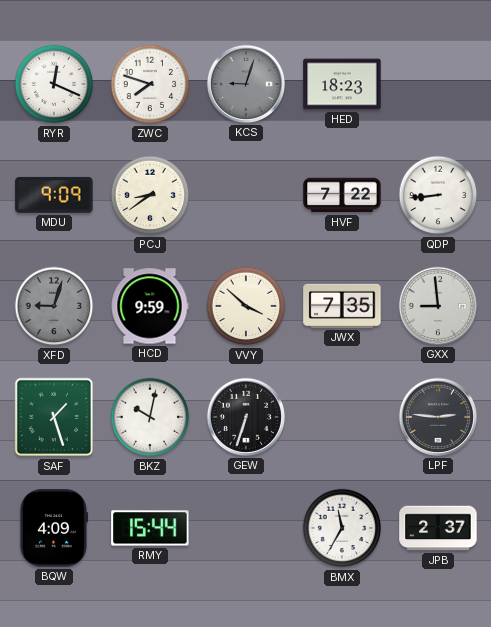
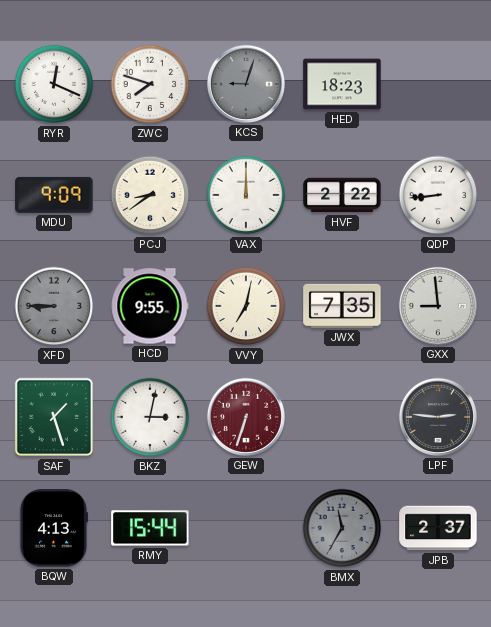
VAX: none -> 12:00
HVF: 7:22 -> 2:22
XFD: 9:03 -> 8:45
HCD: 9:59 -> 9:55
VVY: 3:52 -> 7:02
BKZ: 10:02 -> 3:02
GEW dial: black -> burgundy
BQW: 4:09 -> 4:13
BMX dial: white -> grey
